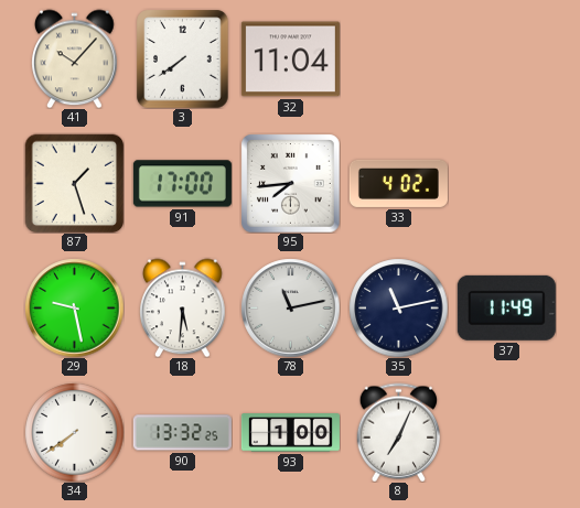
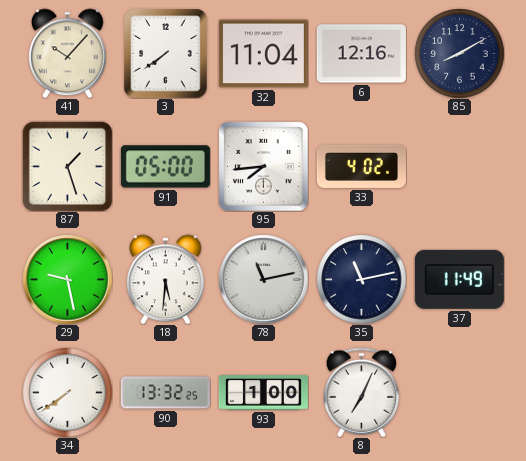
6: none -> 12:16
85: none -> 8:10
91: 17:00 -> 05:00
